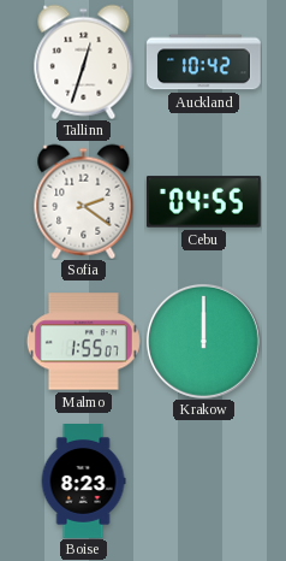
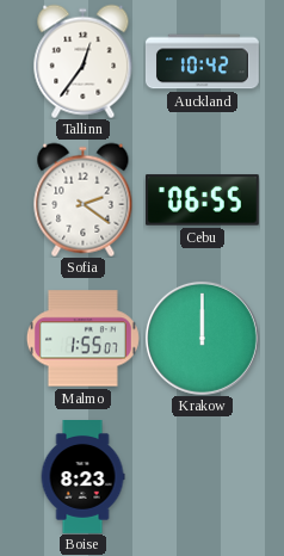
Tallinn: 12:33 -> 12:36
Cebu: 04:55 -> 06:55
